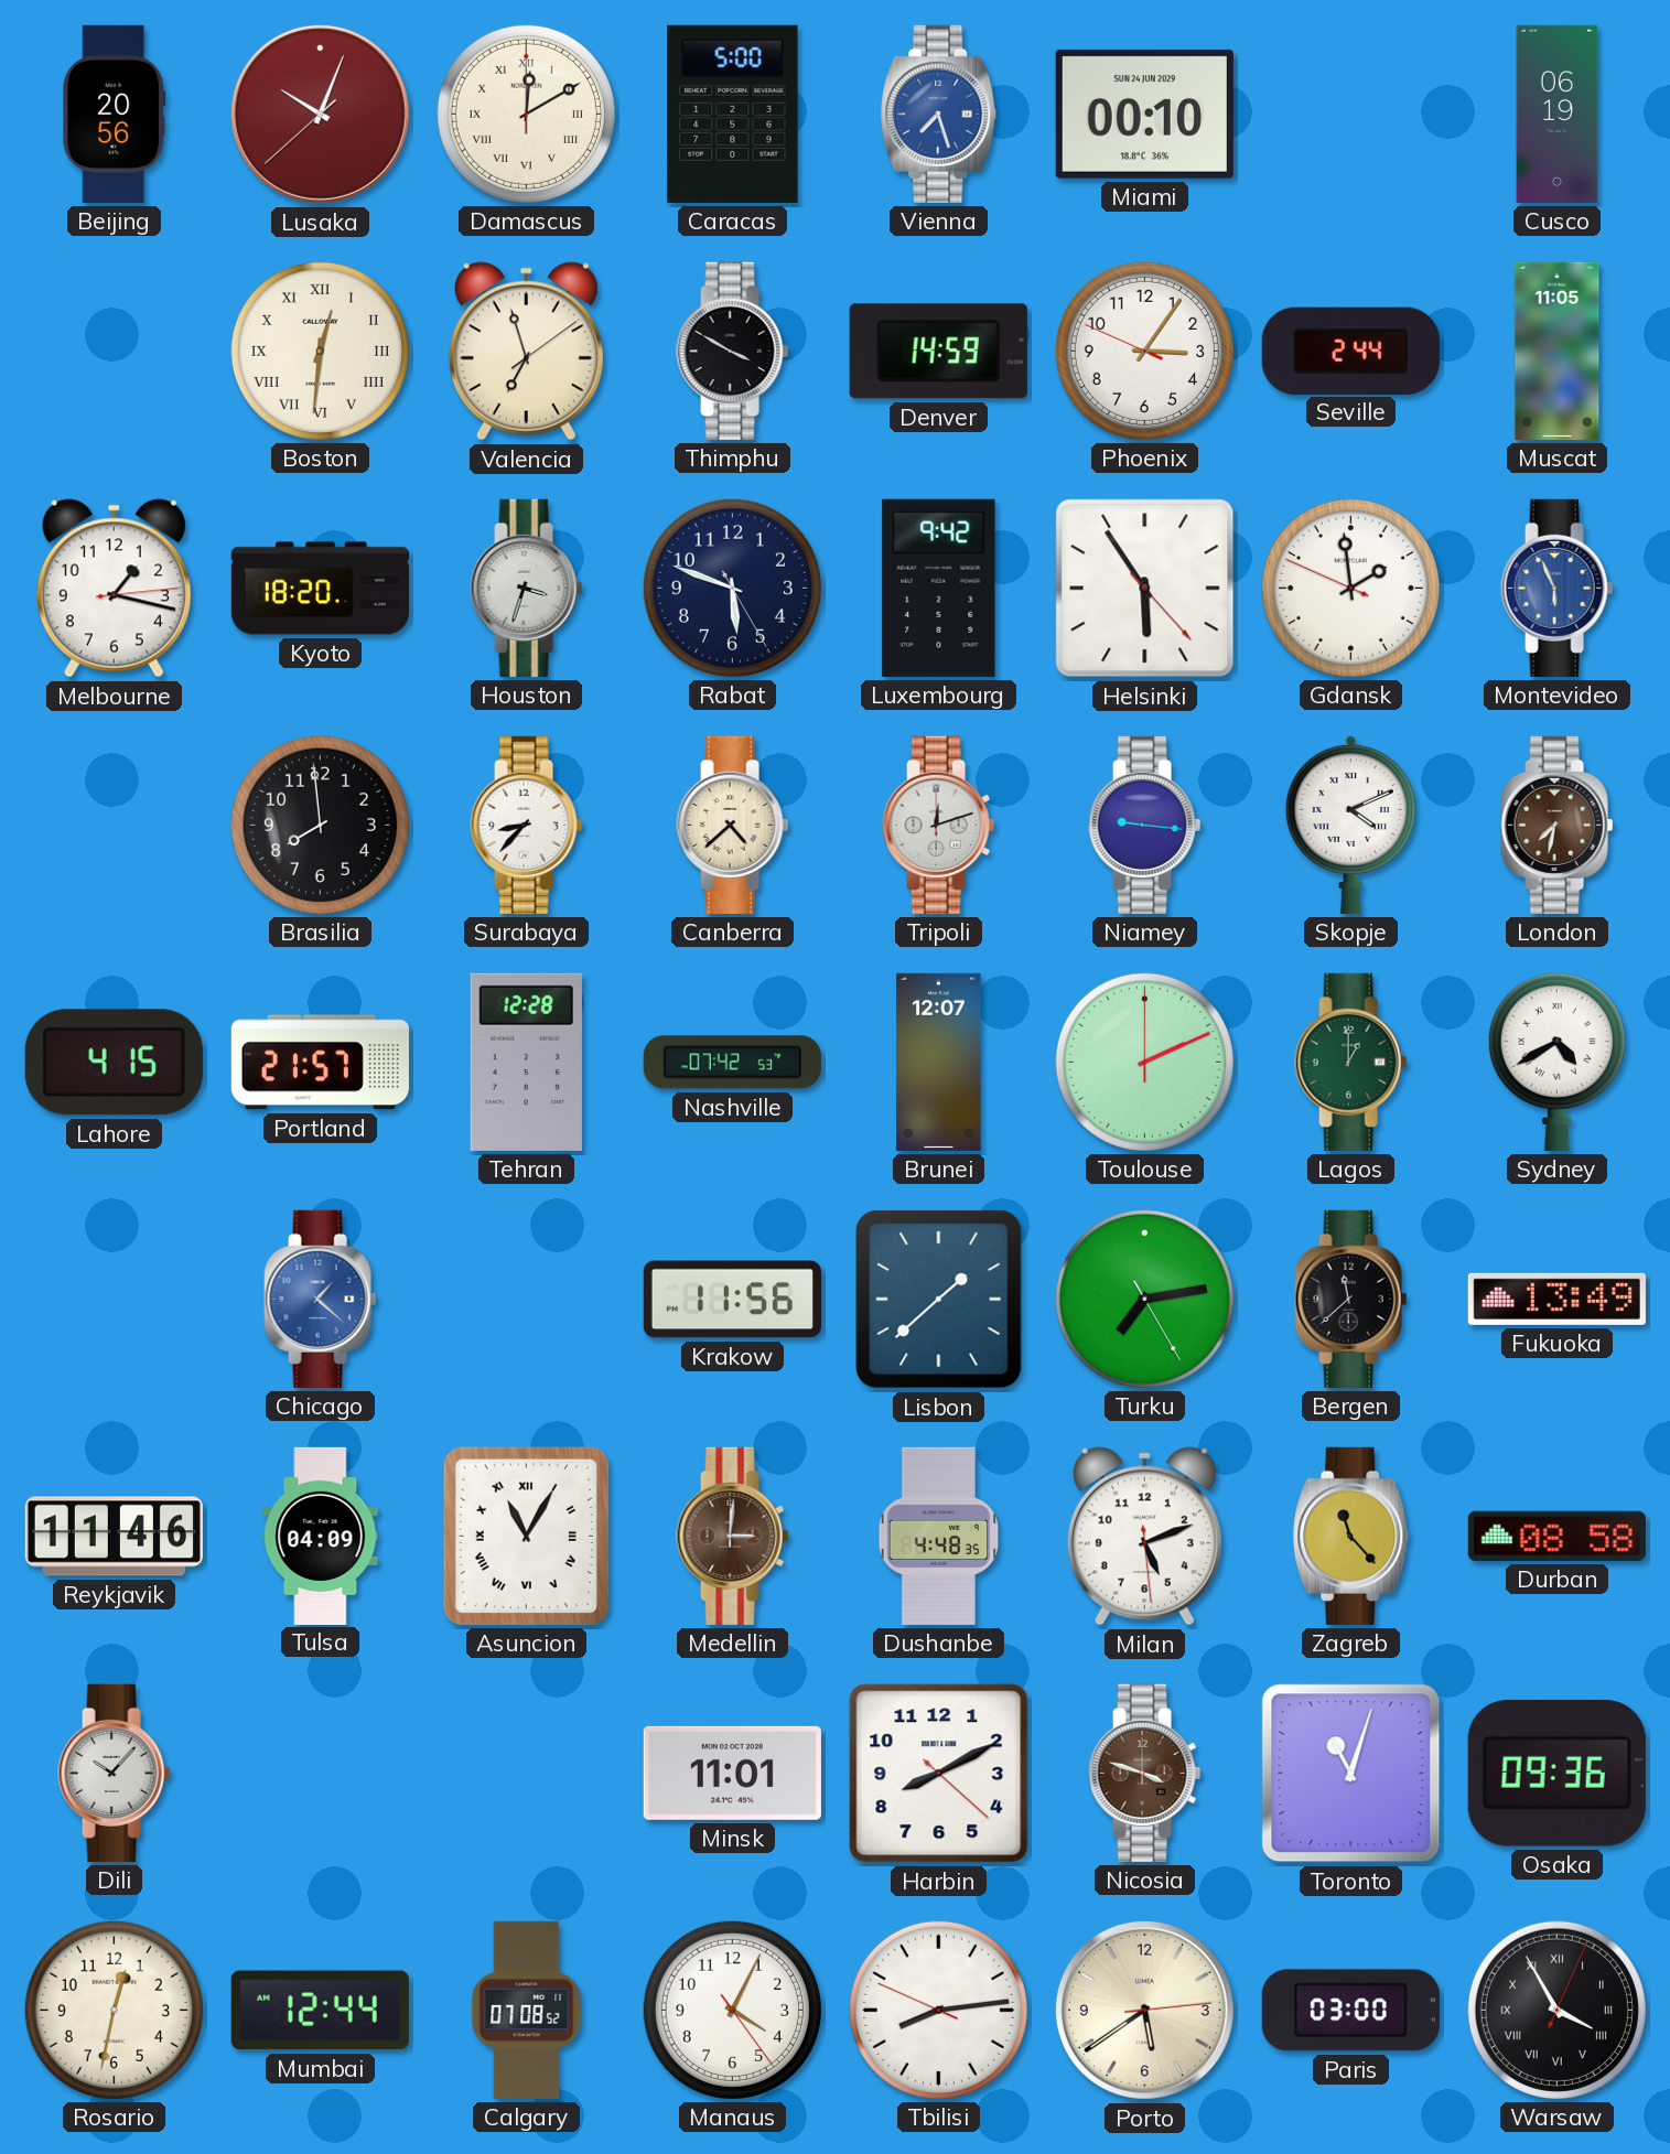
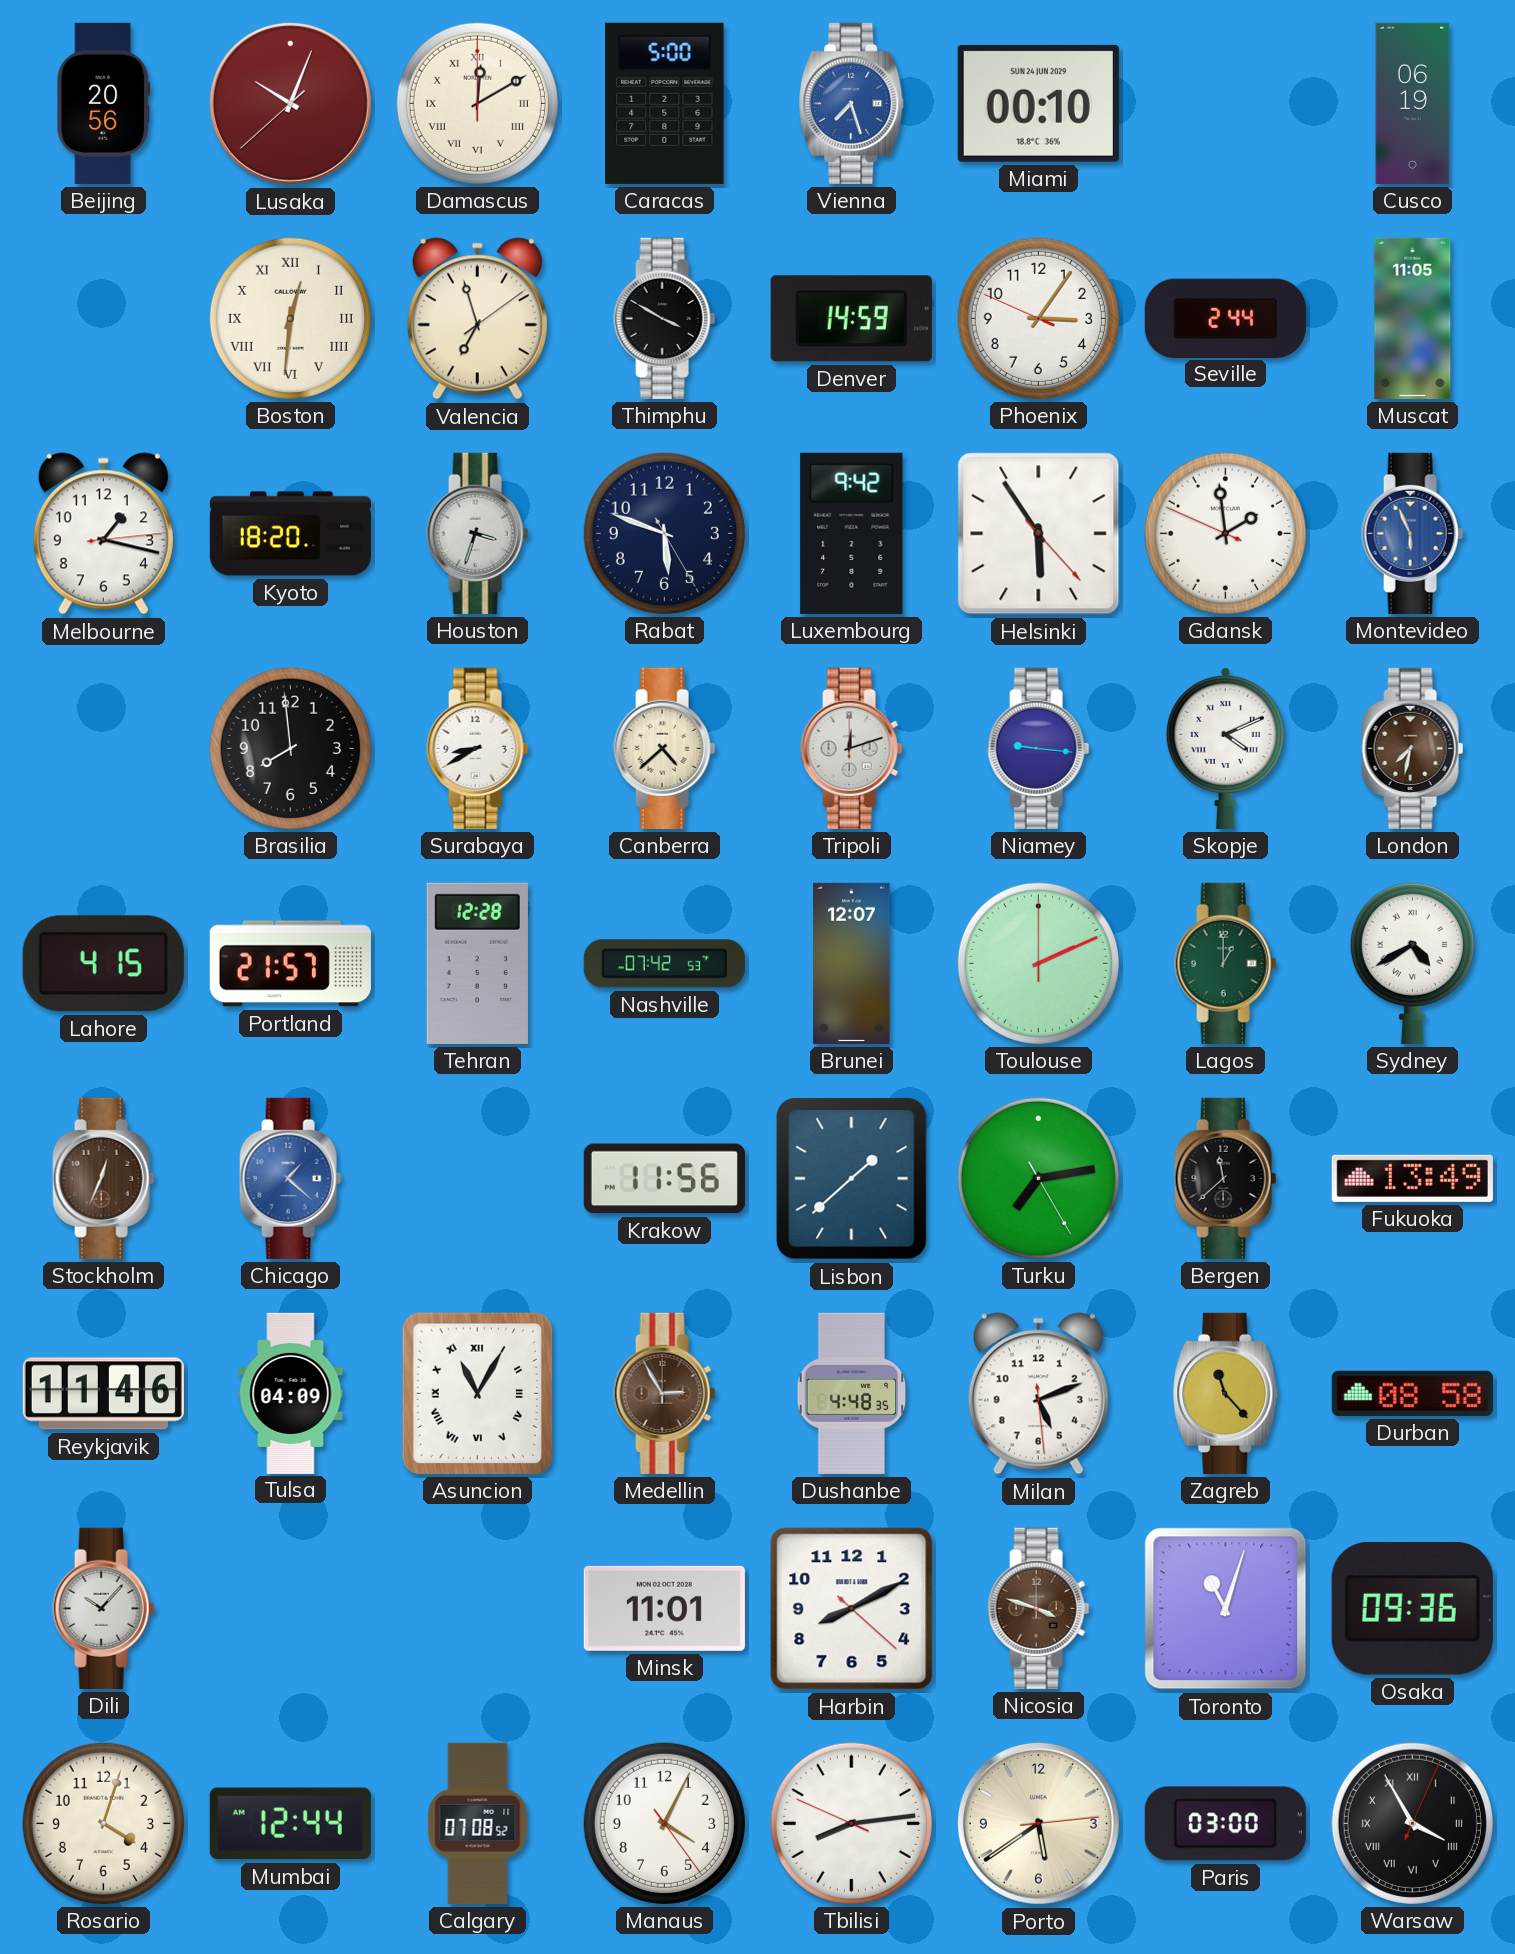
Surabaya: 8:37 -> 8:40
Stockholm: none -> 12:34
Medellin: 3:01 -> 2:55
Rosario: 12:32 -> 4:03
